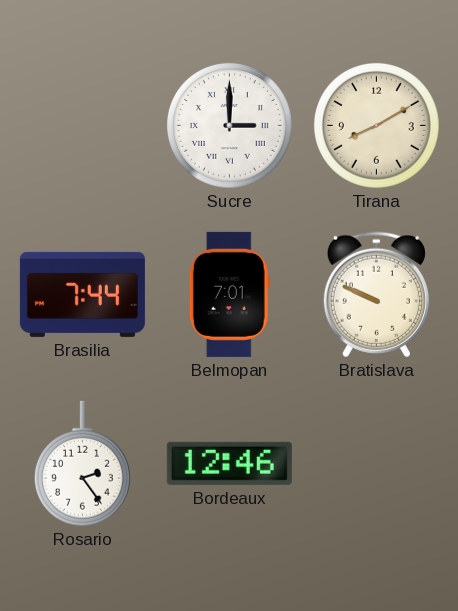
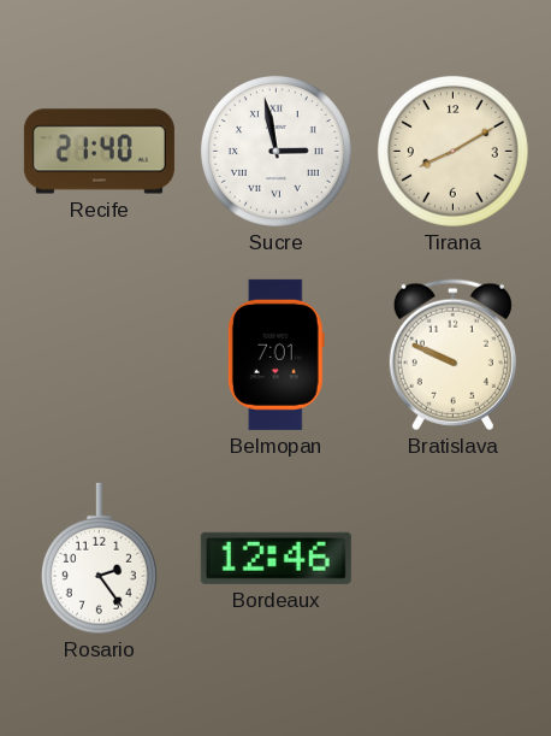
Recife: none -> 21:40
Sucre: 3:00 -> 2:58
Brasilia: 7:44 -> none
